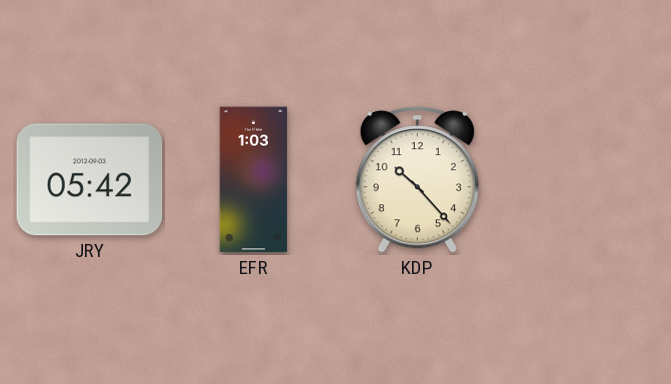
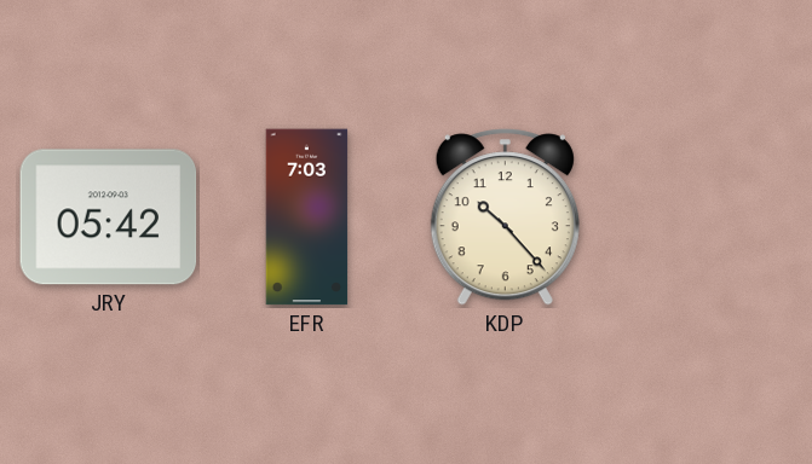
EFR: 1:03 -> 7:03
